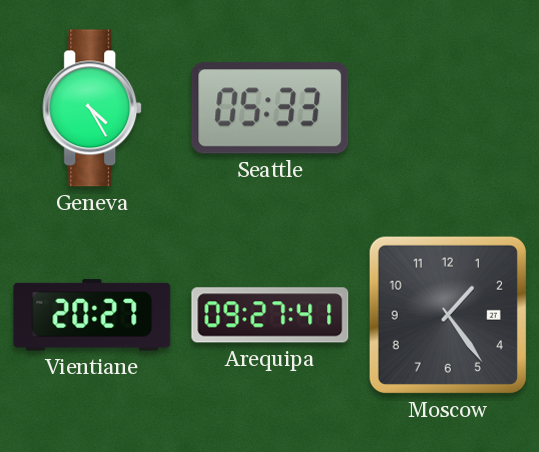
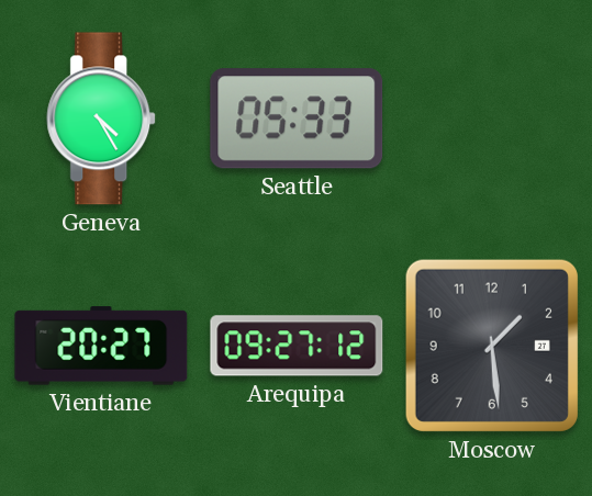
Arequipa: 09:27:41 -> 09:27:12
Moscow: 1:24 -> 1:29
